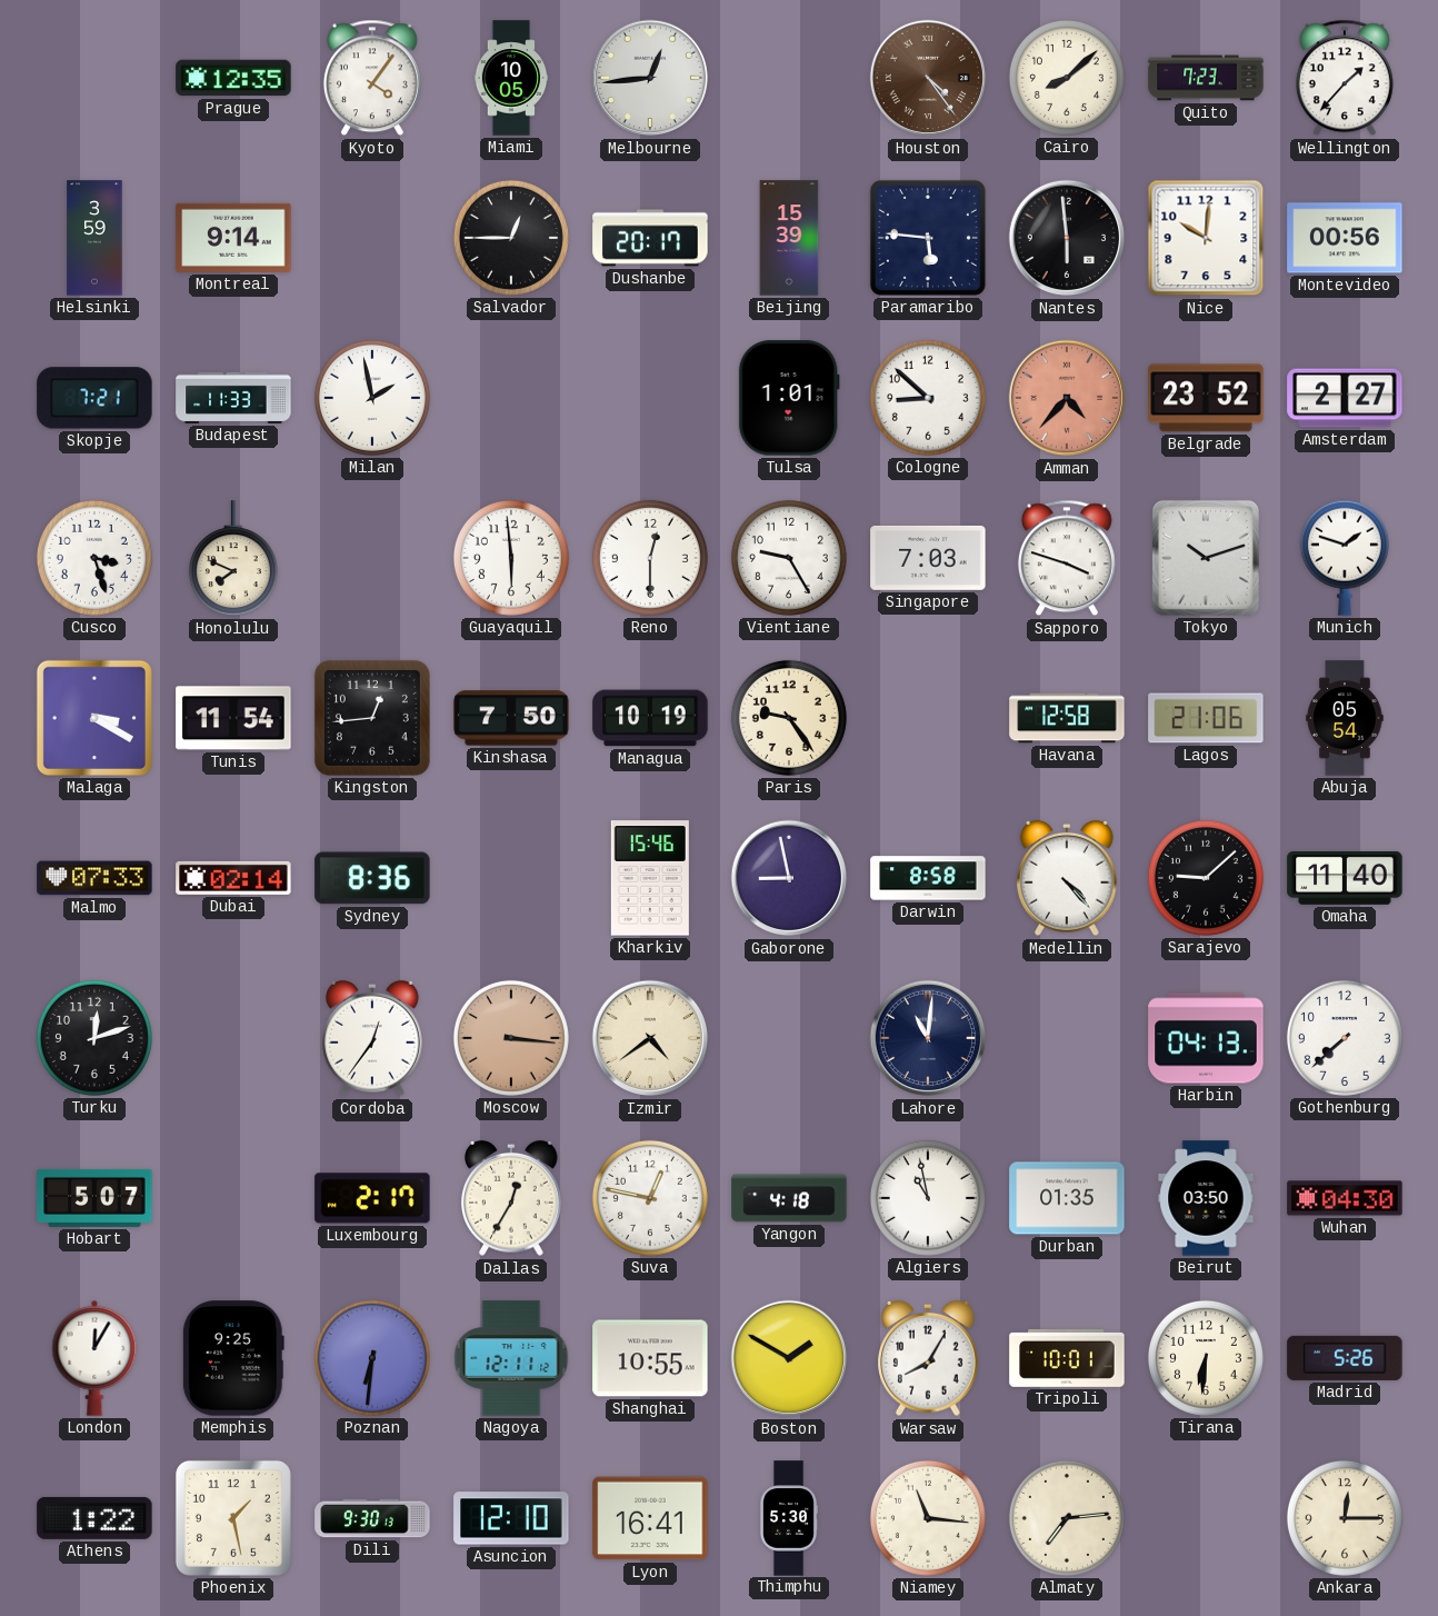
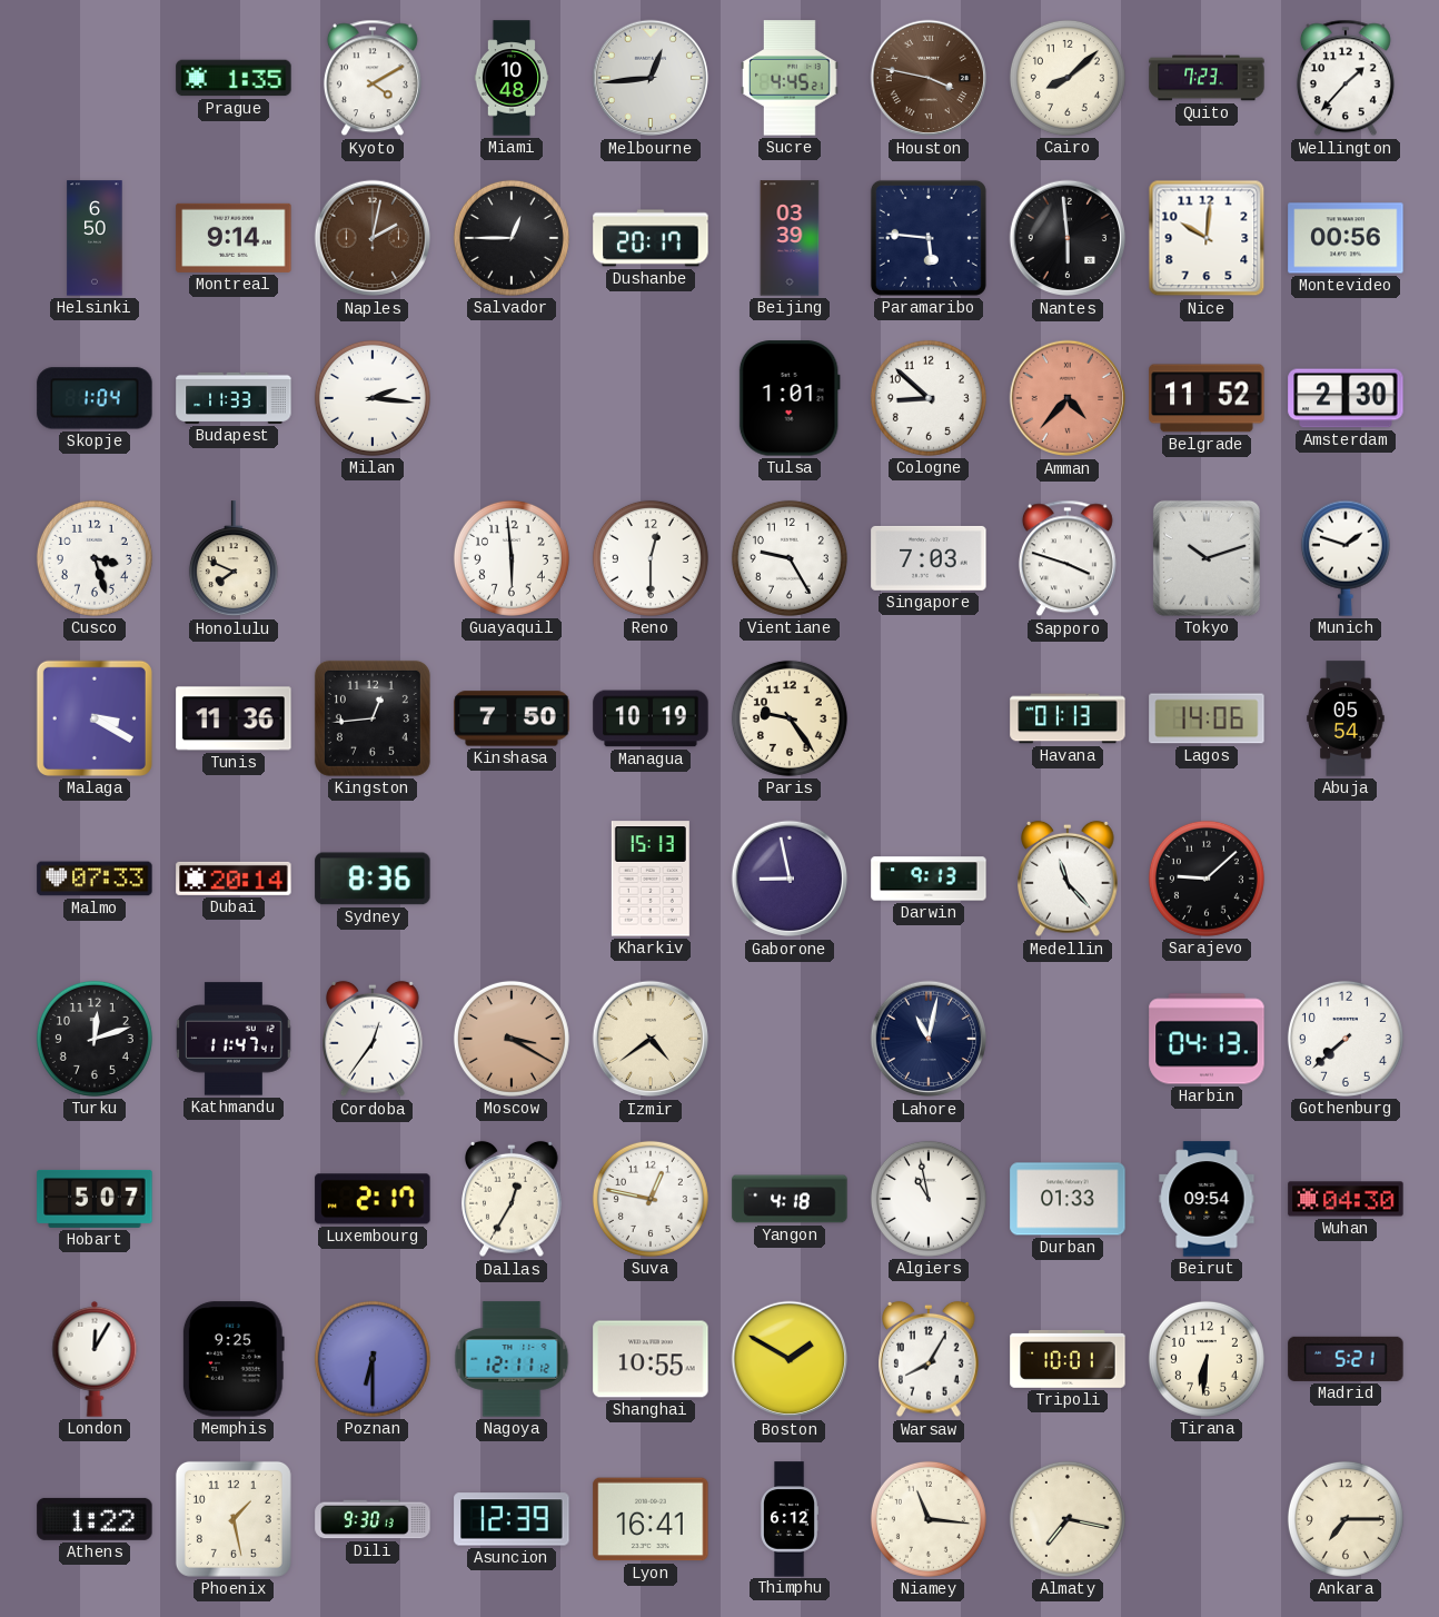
Prague: 12:35 -> 1:35
Kyoto: 4:06 -> 4:10
Miami: 10:05 -> 10:48
Sucre: none -> 4:45
Houston: 4:24 -> 3:47
Helsinki: 3:59 -> 6:50
Naples: none -> 2:02
Beijing: 15:39 -> 03:39
Skopje: 7:21 -> 1:04
Milan: 1:58 -> 2:16
Belgrade: 23:52 -> 11:52
Amsterdam: 2:27 -> 2:30
Tunis: 11:54 -> 11:36
Havana: 12:58 -> 01:13
Lagos: 21:06 -> 14:06
Dubai: 02:14 -> 20:14
Kharkiv: 15:46 -> 15:13
Darwin: 8:58 -> 9:13
Medellin: 4:23 -> 11:23
Omaha: 11:40 -> none
Kathmandu: none -> 11:47
Moscow: 3:16 -> 3:20
Lahore: 11:01 -> 11:02
Durban: 01:35 -> 01:33
Beirut: 03:50 -> 09:54
Poznan: 6:31 -> 6:30
Madrid: 5:26 -> 5:21
Asuncion: 12:10 -> 12:39
Thimphu: 5:30 -> 6:12
Almaty: 7:14 -> 7:17
Ankara: 12:15 -> 7:15
